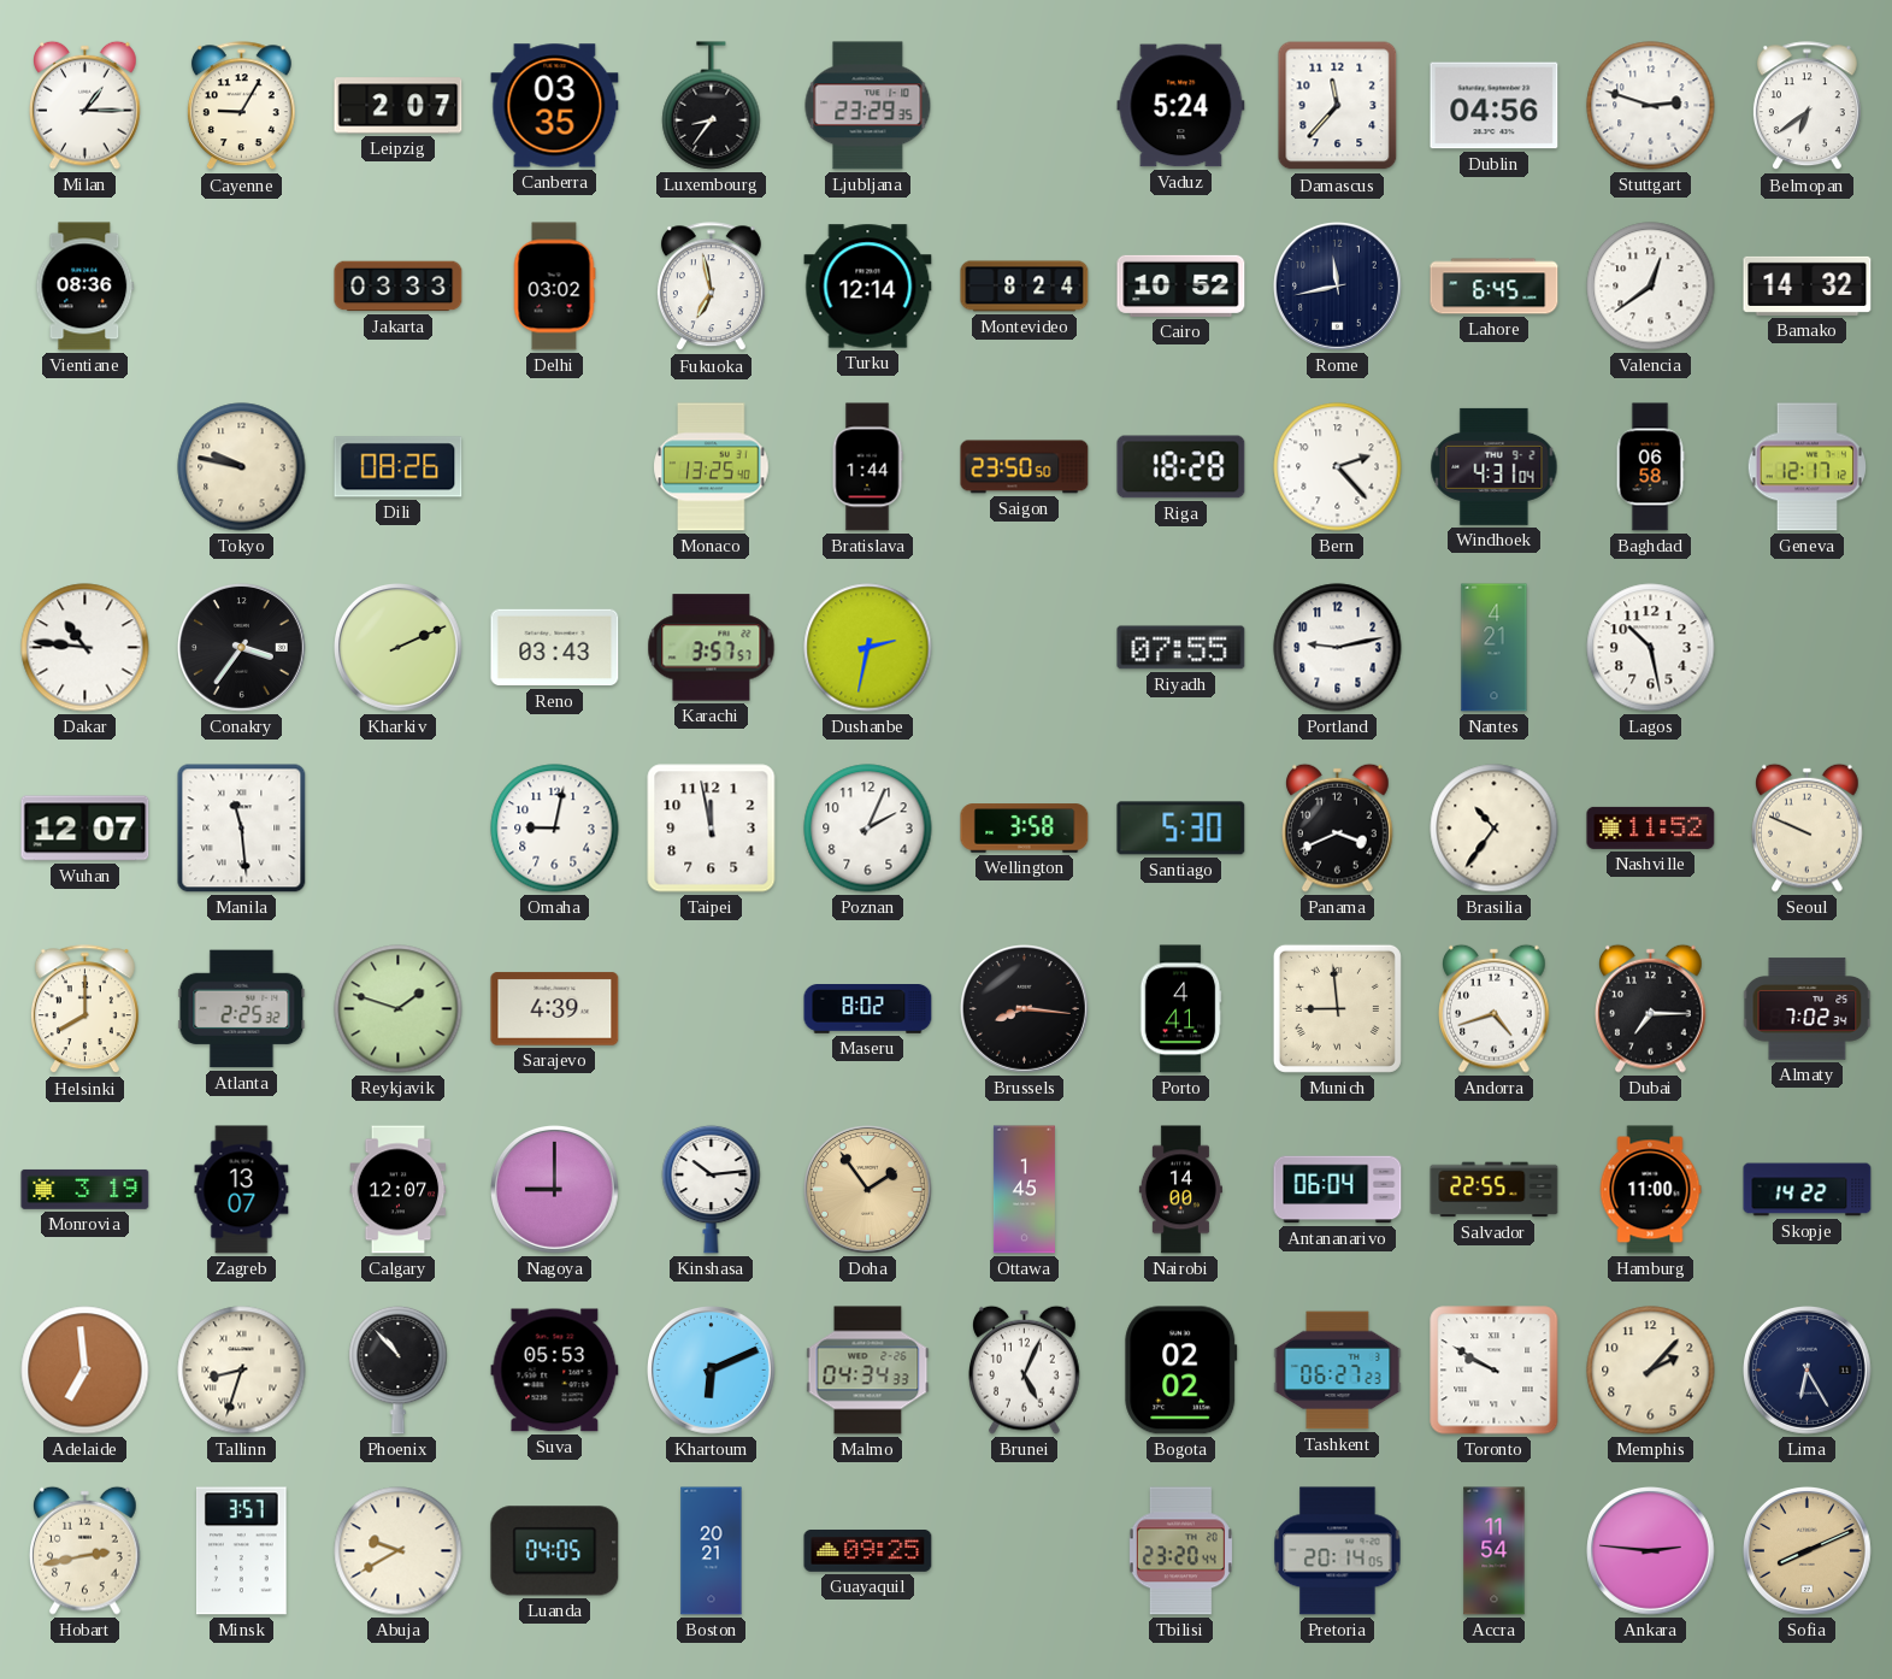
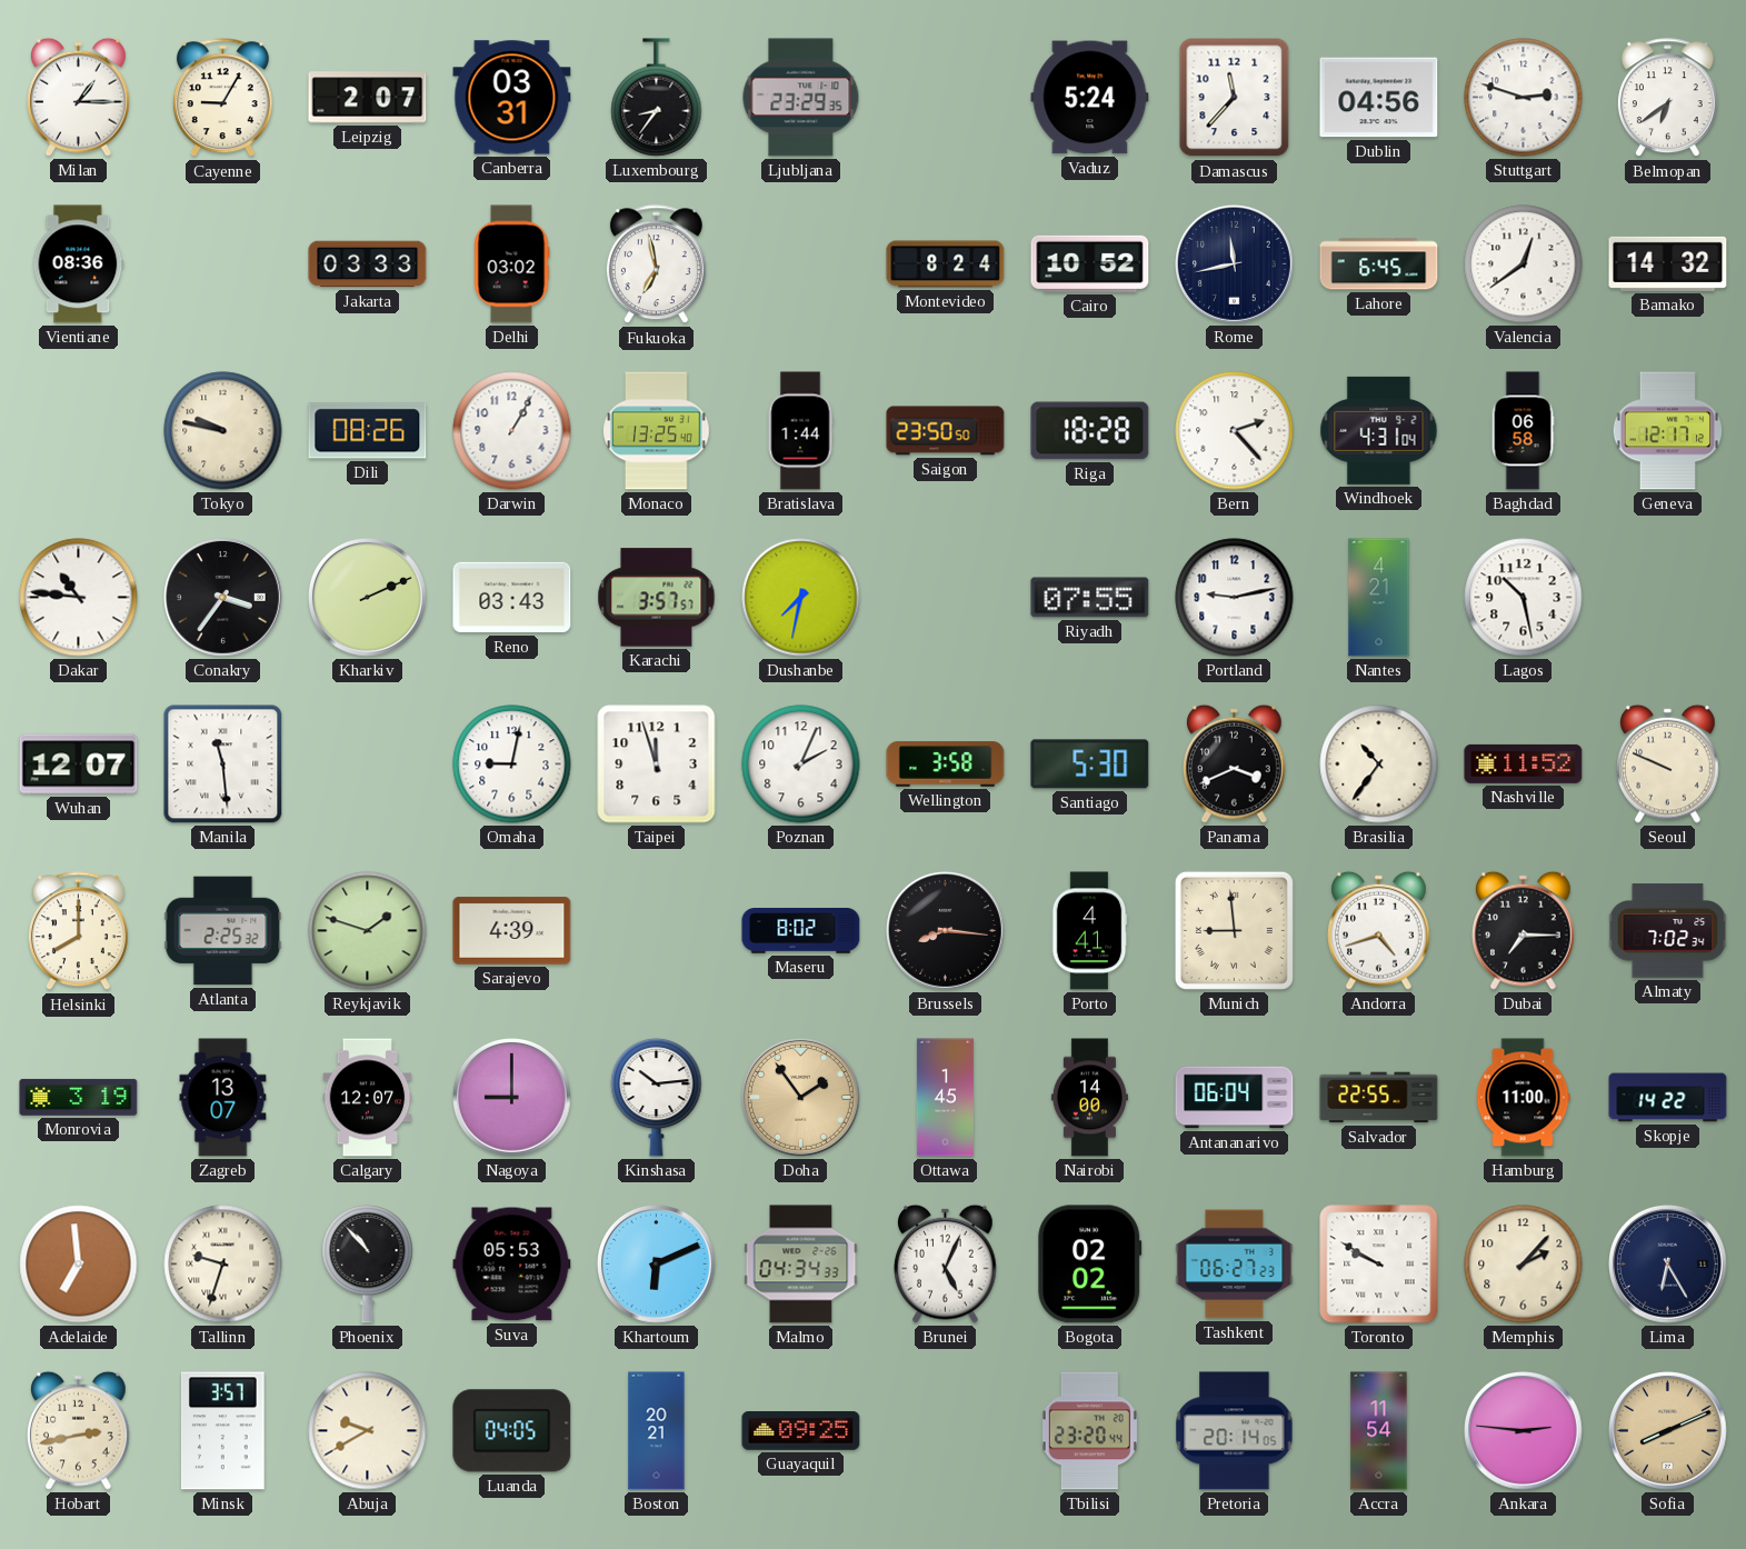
Canberra: 03:35 -> 03:31
Turku: 12:14 -> none
Darwin: none -> 1:05
Dushanbe: 2:32 -> 7:32
Taipei: 11:58 -> 11:57
Tallinn: 8:33 -> 9:33
